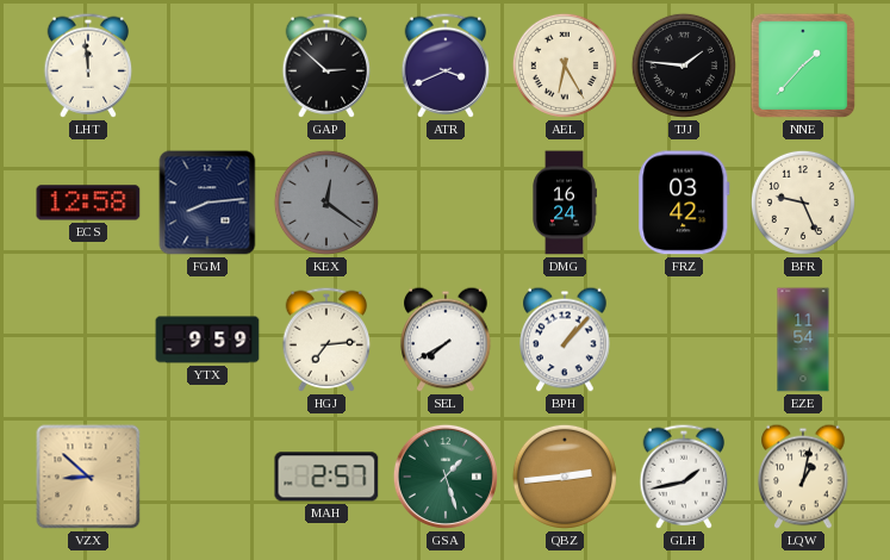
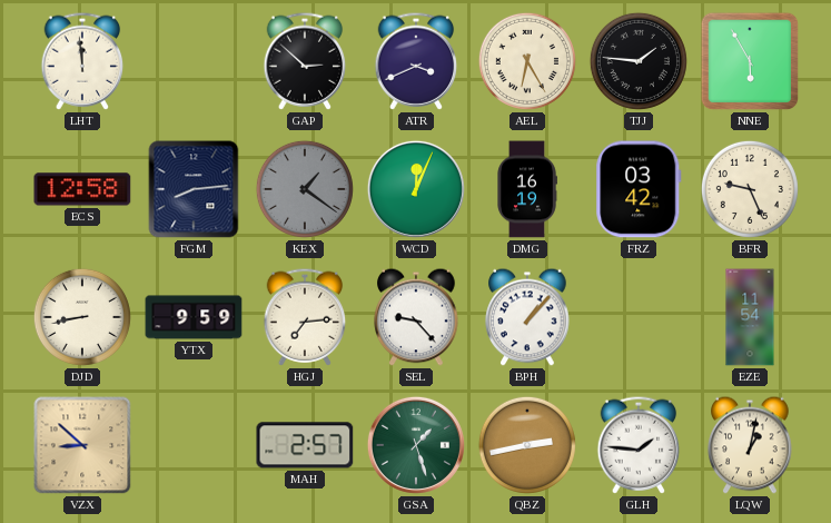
NNE: 1:37 -> 5:55
KEX: 12:21 -> 1:21
WCD: none -> 12:04
DMG: 16:24 -> 16:19
DJD: none -> 8:43
SEL: 7:40 -> 9:23
QBZ: 2:44 -> 2:43
GLH: 1:43 -> 1:46
